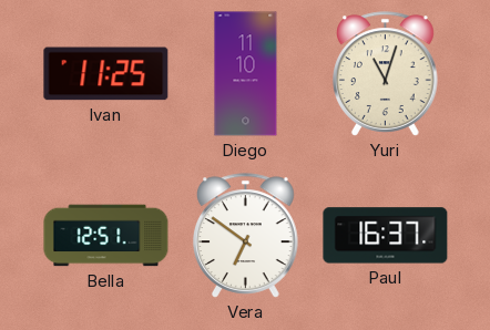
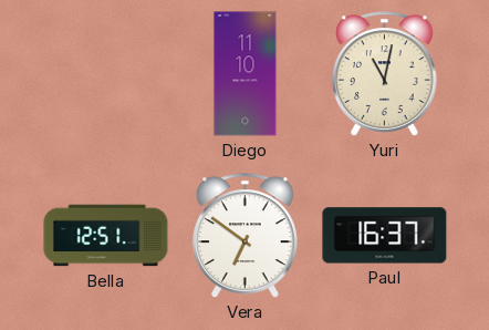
Ivan: 11:25 -> none
Yuri: 11:03 -> 11:02
